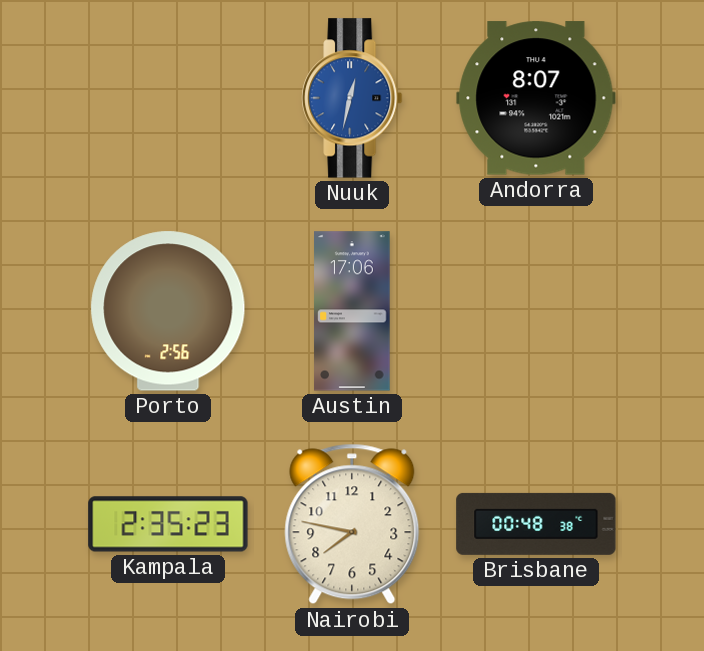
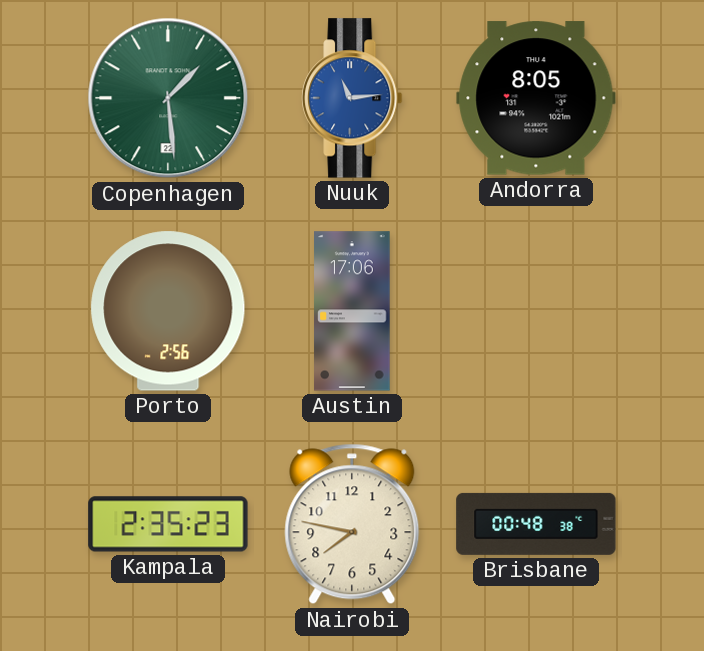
Copenhagen: none -> 1:29
Nuuk: 12:32 -> 11:14
Andorra: 8:07 -> 8:05
